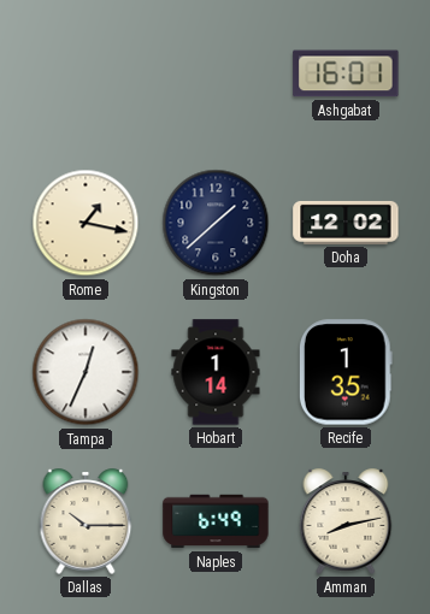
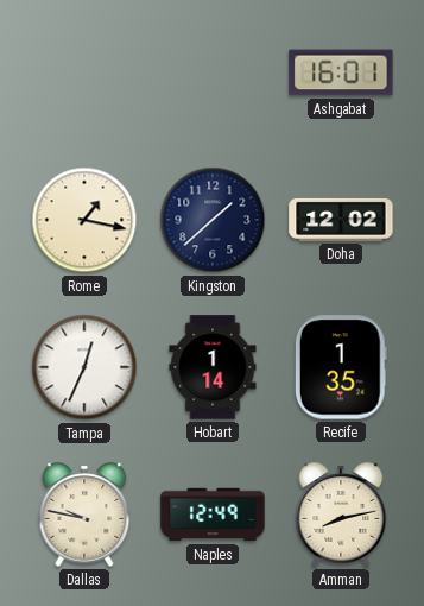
Dallas: 10:15 -> 9:47
Naples: 6:49 -> 12:49
